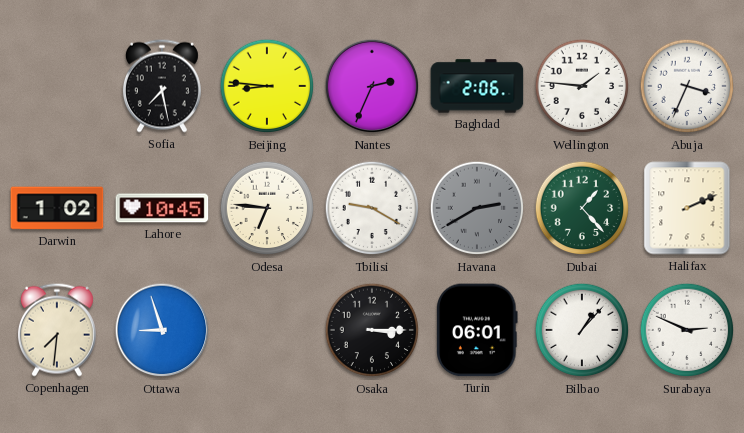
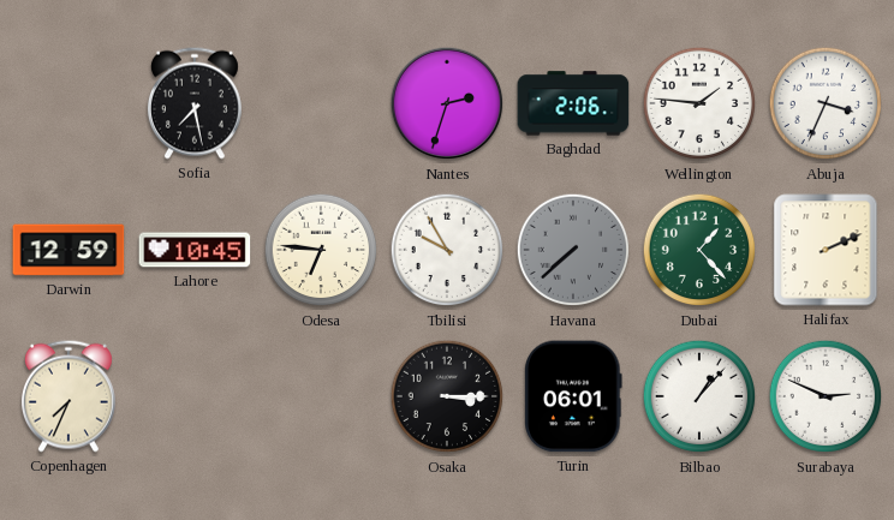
Beijing: 8:46 -> none
Nantes: 2:34 -> 2:33
Darwin: 1:02 -> 12:59
Tbilisi: 9:20 -> 9:55
Havana: 2:40 -> 7:38
Copenhagen: 7:31 -> 7:34
Ottawa: 8:57 -> none
